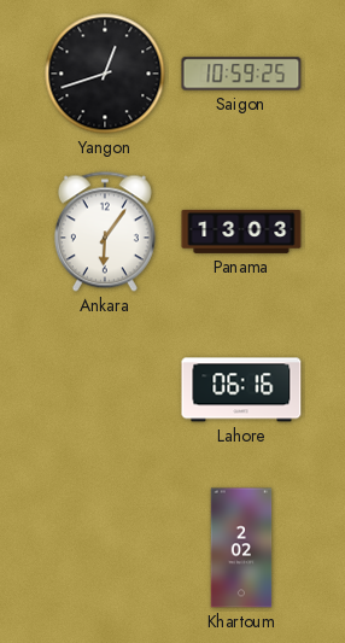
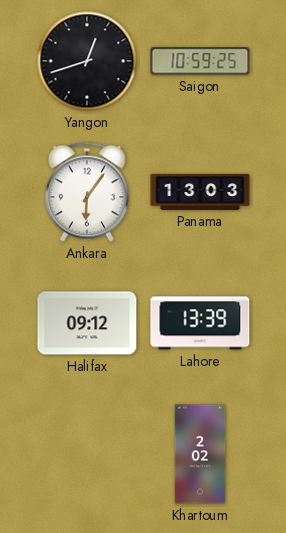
Halifax: none -> 09:12
Lahore: 06:16 -> 13:39
